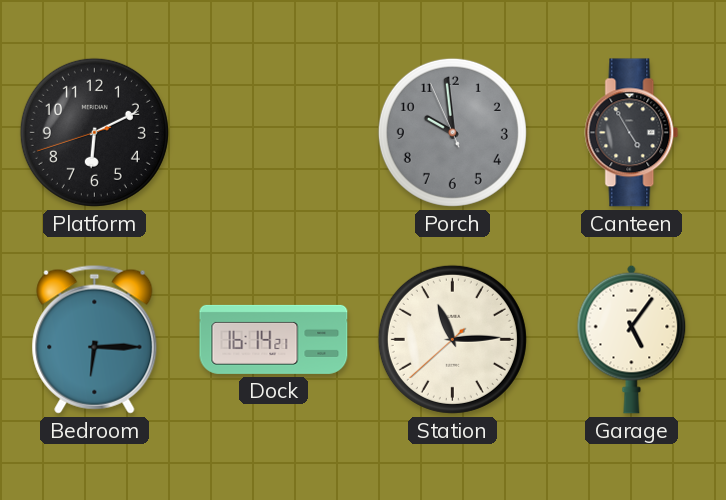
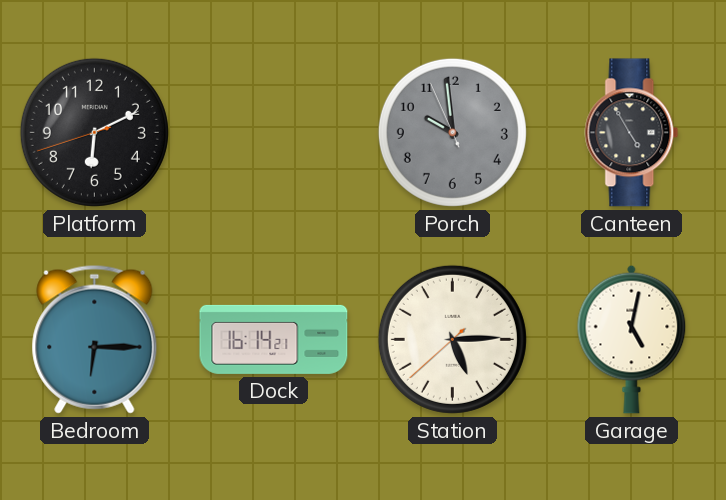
Station: 11:14 -> 5:14
Garage: 5:06 -> 5:02
